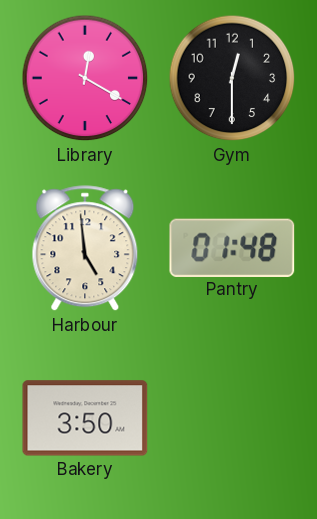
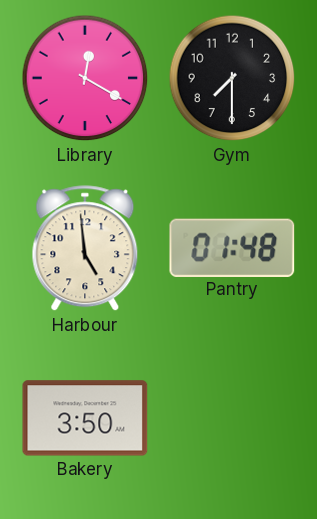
Gym: 12:30 -> 7:30
